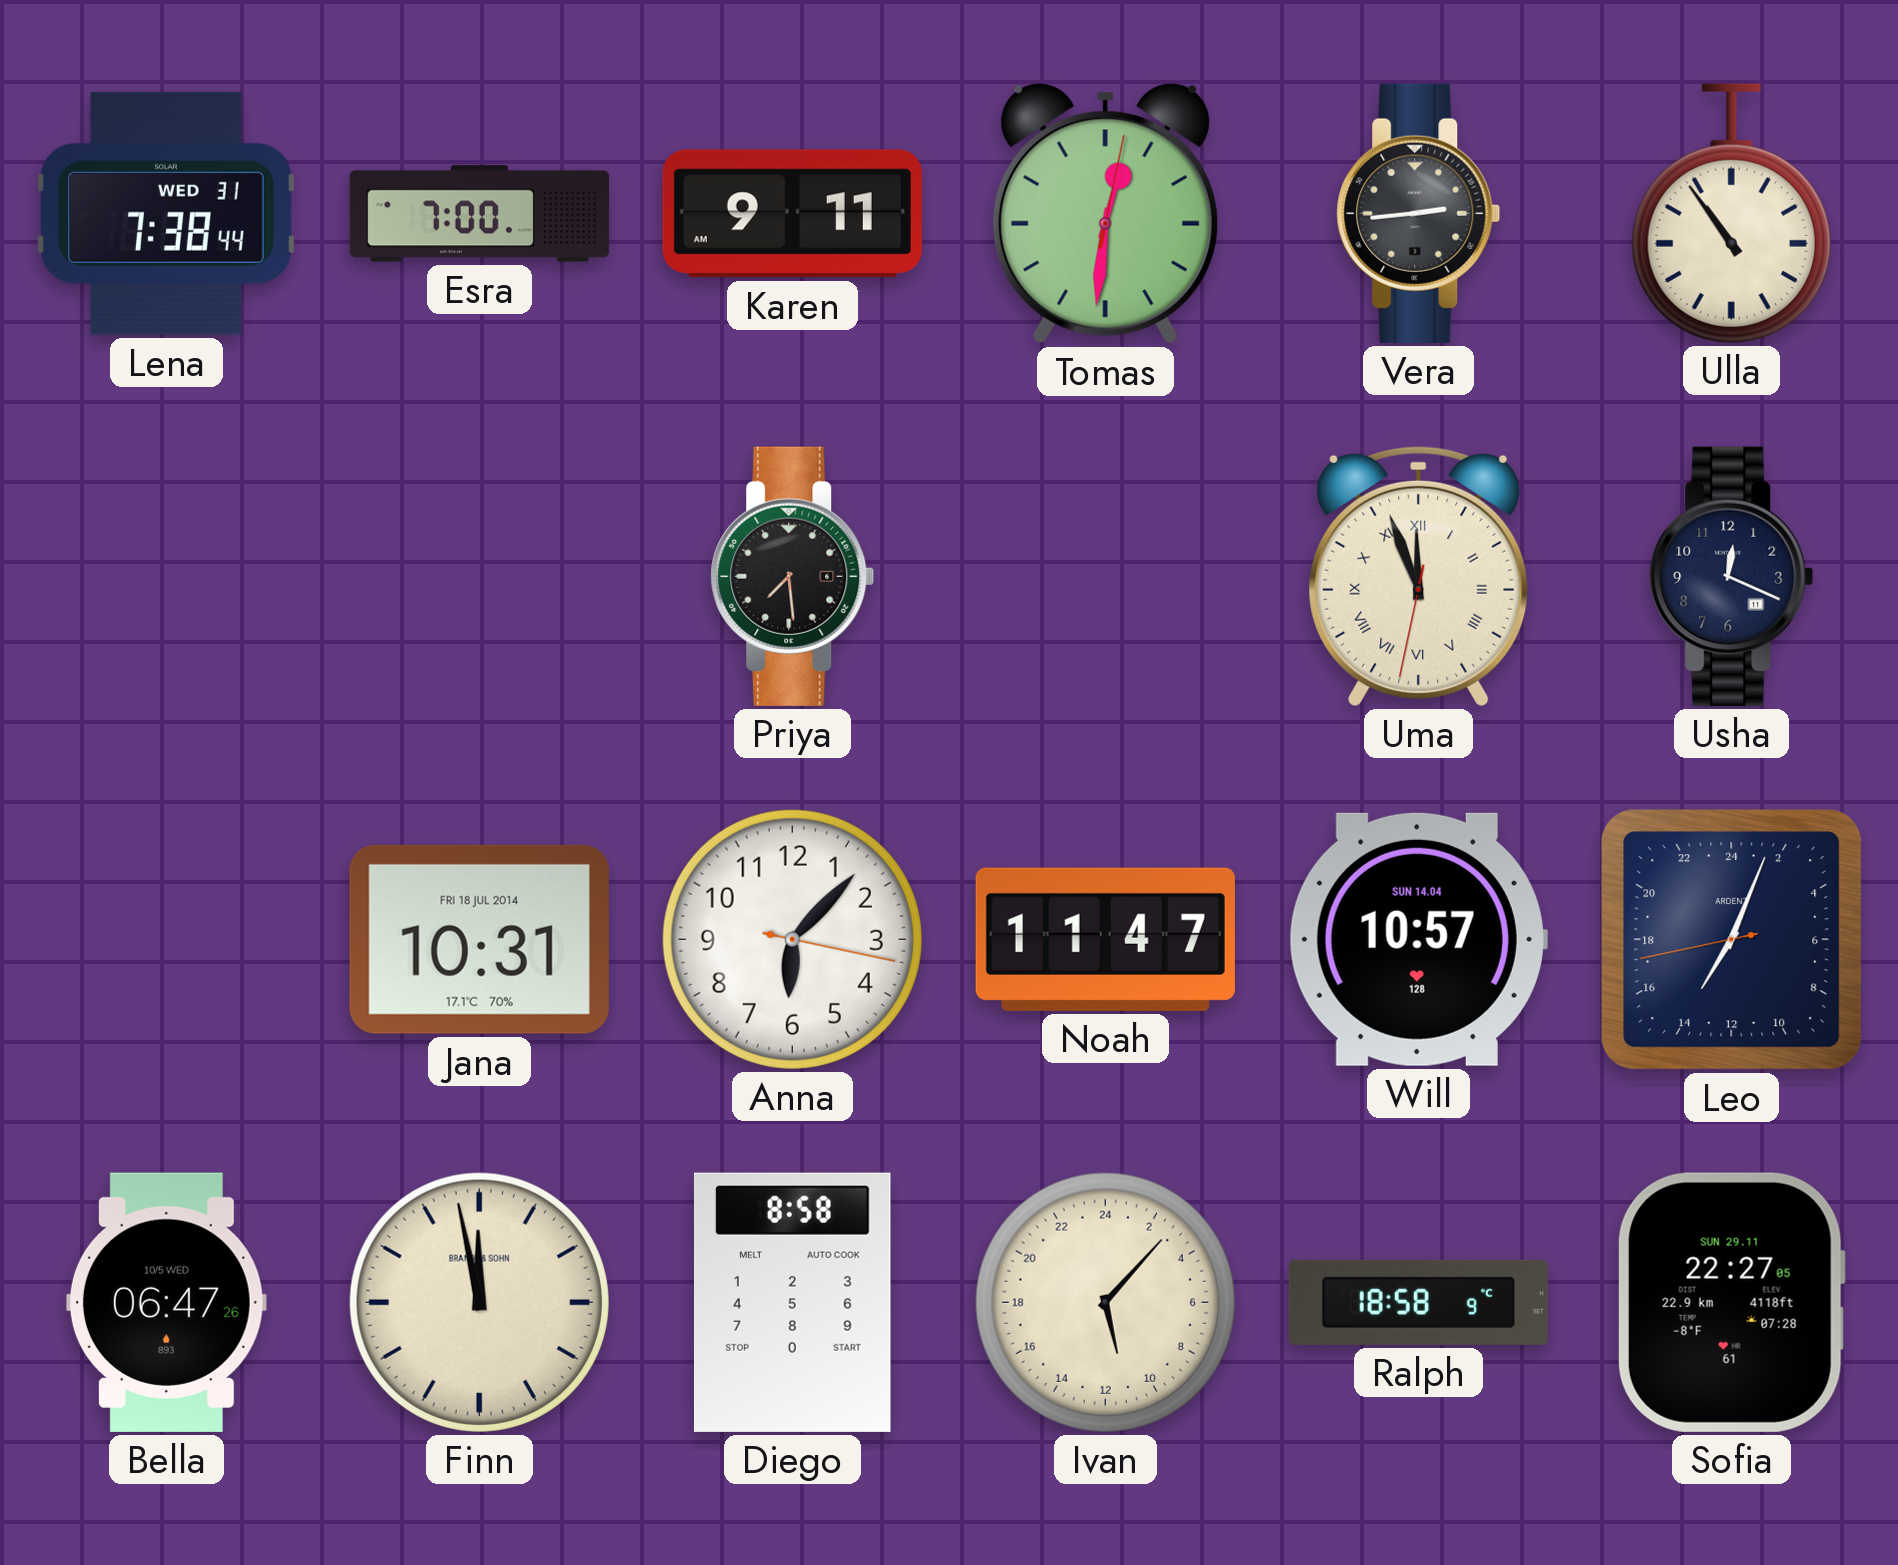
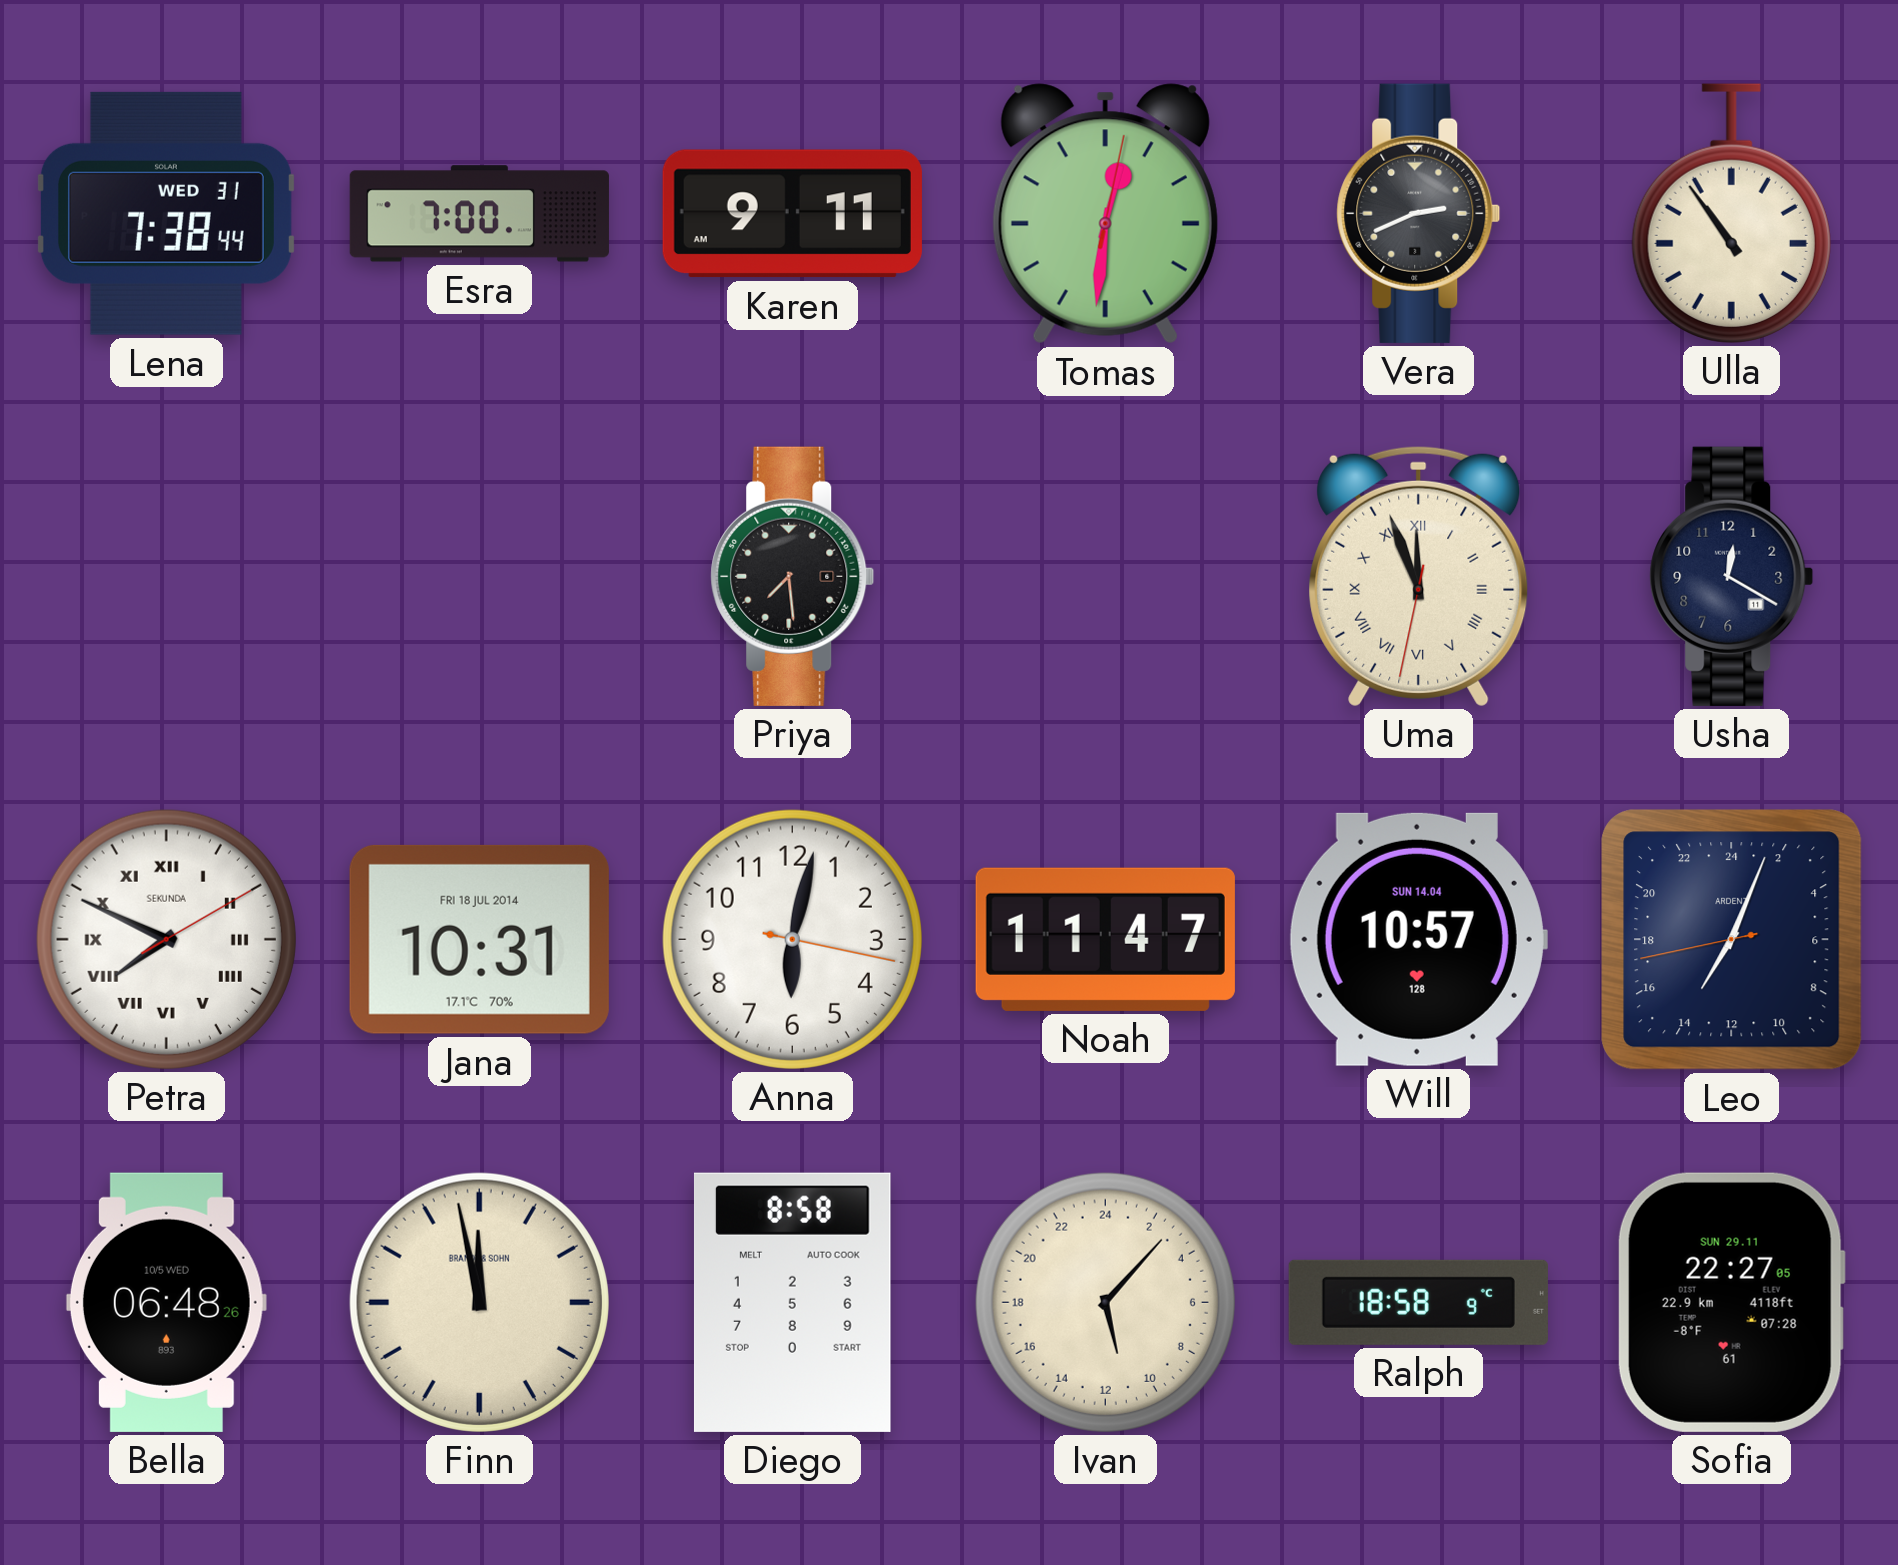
Vera: 2:44 -> 2:41
Usha: 12:19 -> 12:20
Petra: none -> 7:49
Anna: 6:07 -> 6:02
Bella: 06:47 -> 06:48
